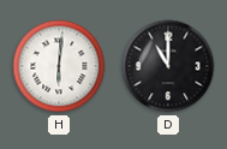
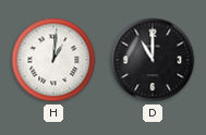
H: 6:01 -> 1:01
